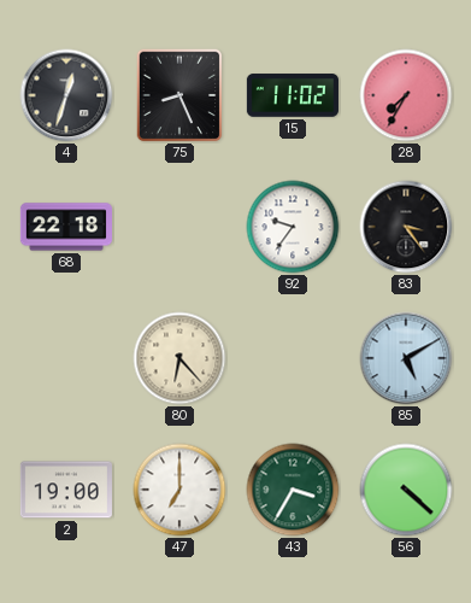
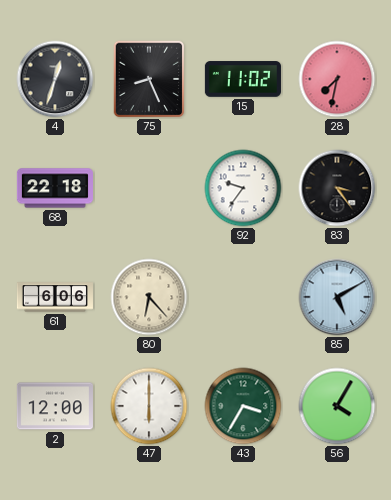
28: 7:35 -> 7:32
61: none -> 6:06
2: 19:00 -> 12:00
47: 7:00 -> 6:00
56: 4:22 -> 4:05
